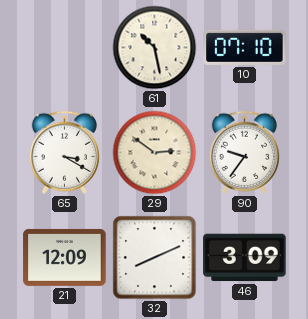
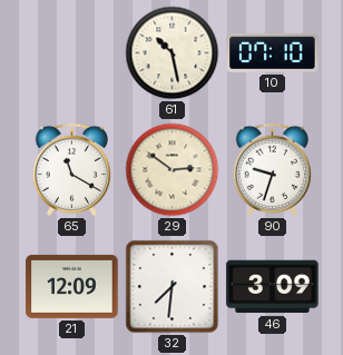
65: 3:20 -> 11:20
90: 9:36 -> 9:33
32: 8:11 -> 7:31
